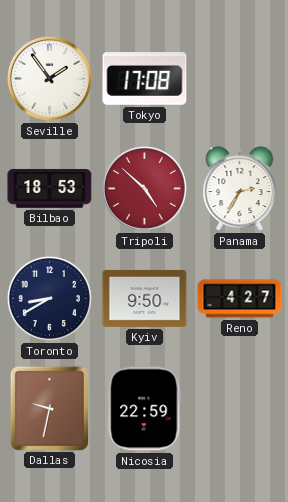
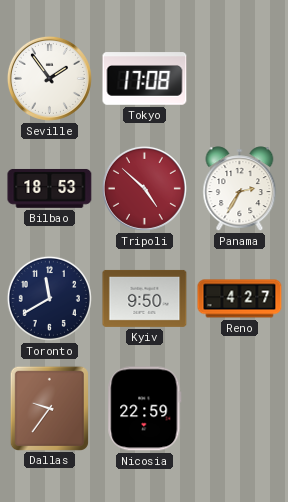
Toronto: 8:40 -> 11:40
Dallas: 9:32 -> 9:36
